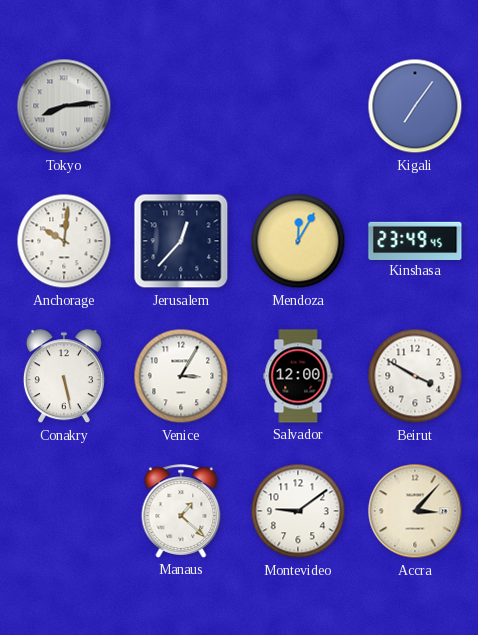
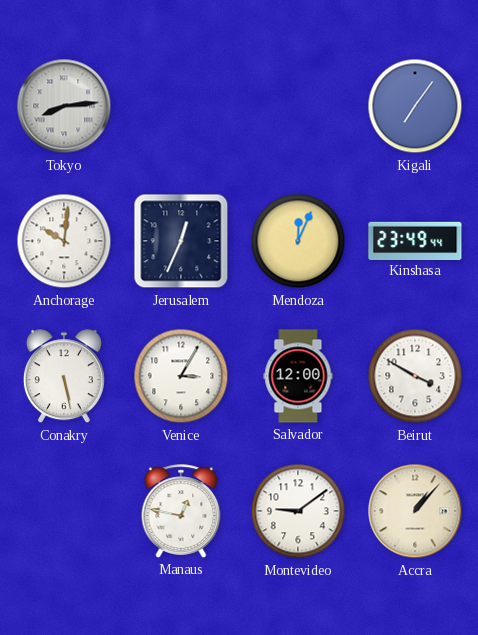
Jerusalem: 12:37 -> 12:34
Mendoza: 12:05 -> 12:04
Kinshasa: 23:49:45 -> 23:49:44
Manaus: 1:22 -> 12:47
Accra: 3:07 -> 1:07
